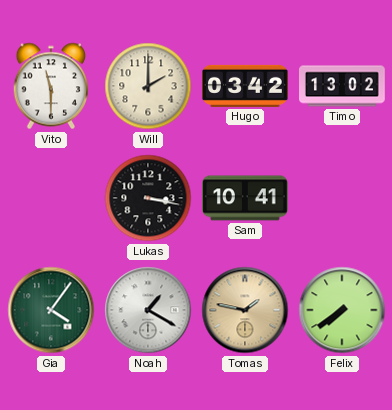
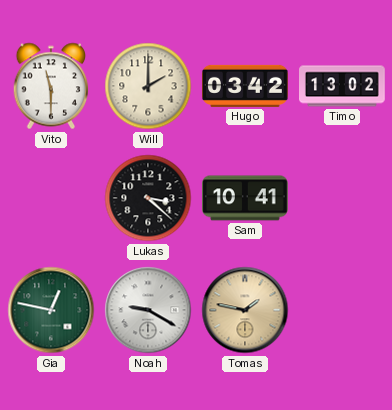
Lukas: 3:17 -> 3:22
Gia: 4:06 -> 12:47
Noah: 1:20 -> 9:20
Felix: 7:39 -> none
